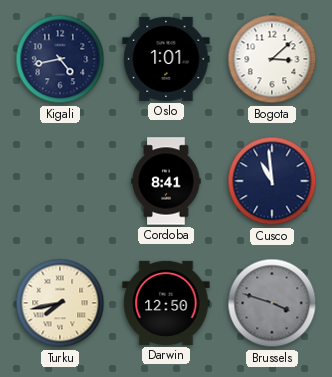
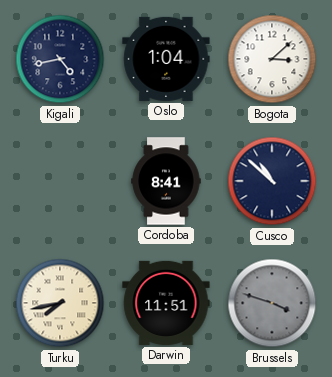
Oslo: 1:01 -> 1:04
Cusco: 10:59 -> 10:52
Darwin: 12:50 -> 11:51
